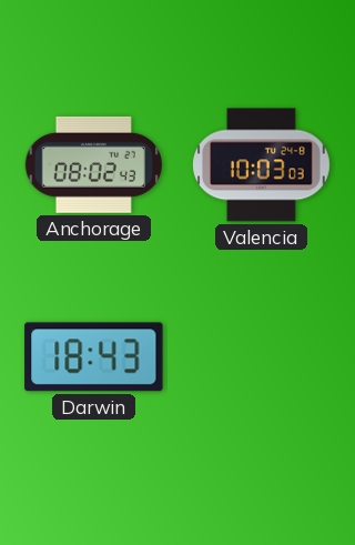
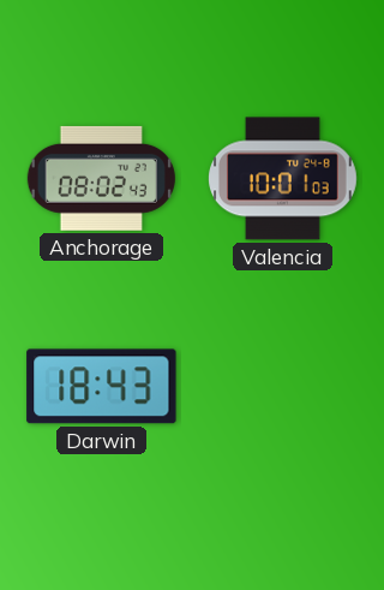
Valencia: 10:03 -> 10:01
